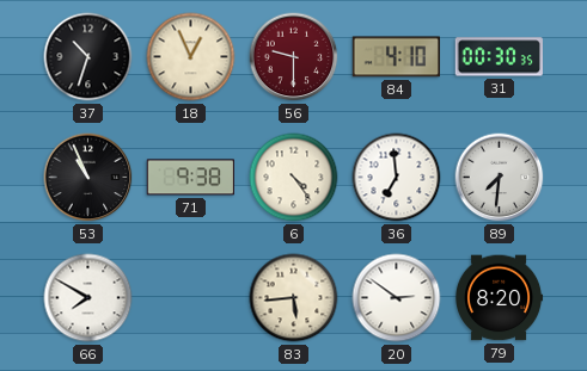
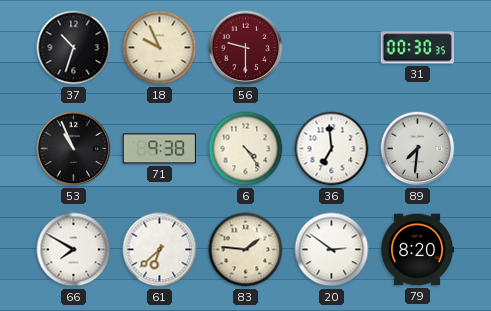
18: 12:56 -> 9:56
84: 4:10 -> none
61: none -> 6:38
83: 5:44 -> 1:46
